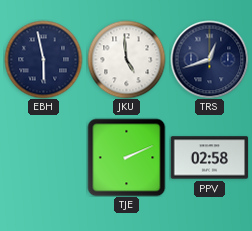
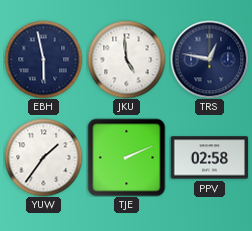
TRS: 12:42 -> 12:47
YUW: none -> 1:36
